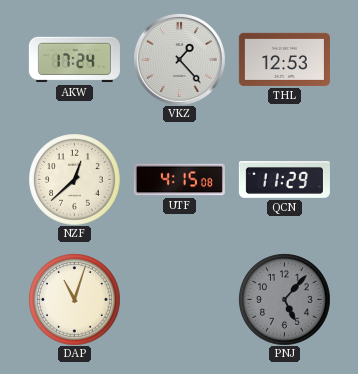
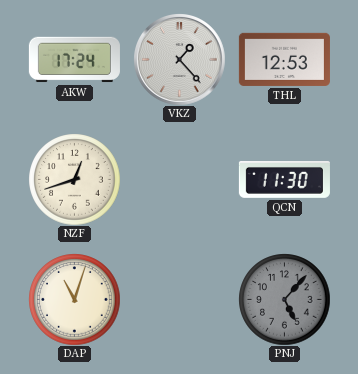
NZF: 12:38 -> 12:42
UTF: 4:15 -> none
QCN: 11:29 -> 11:30
